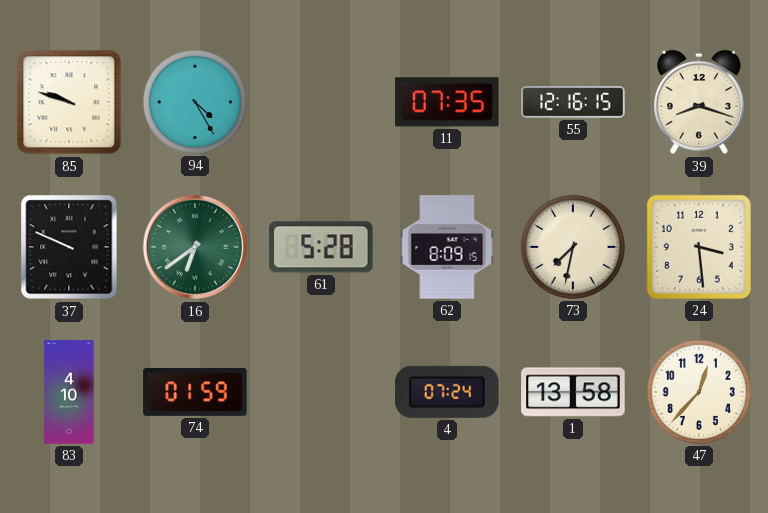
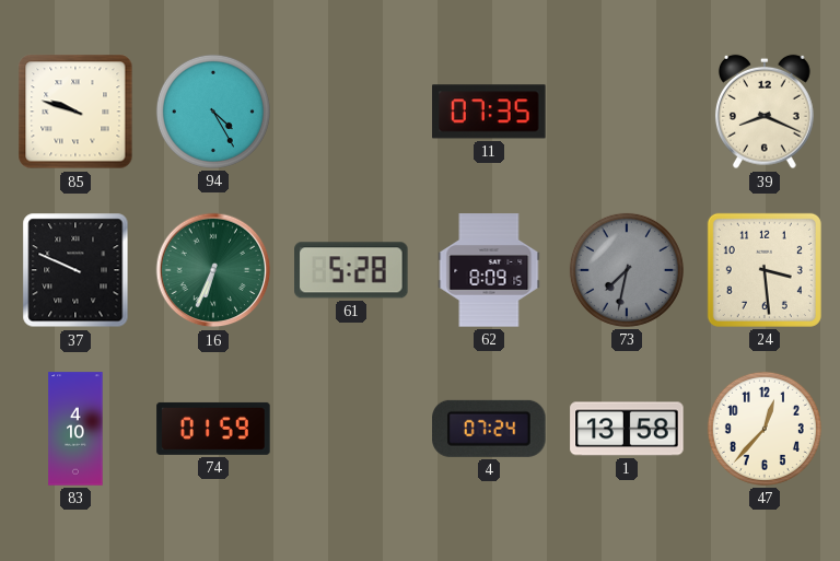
55: 12:16 -> none
39: 8:18 -> 8:19
16: 6:39 -> 6:34
73 dial: cream -> grey
